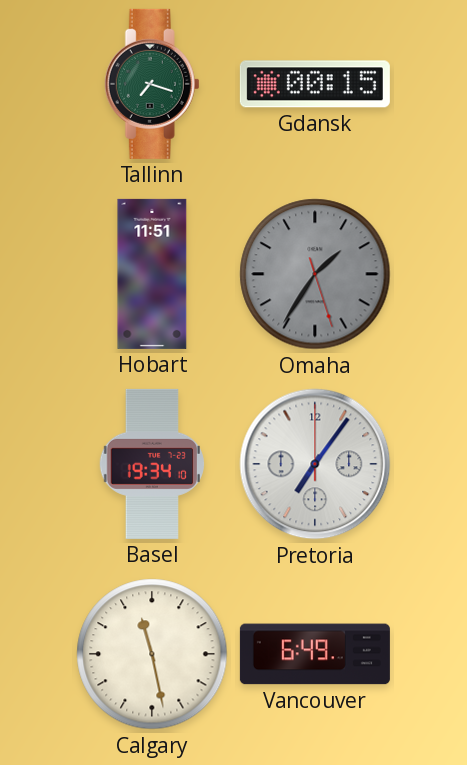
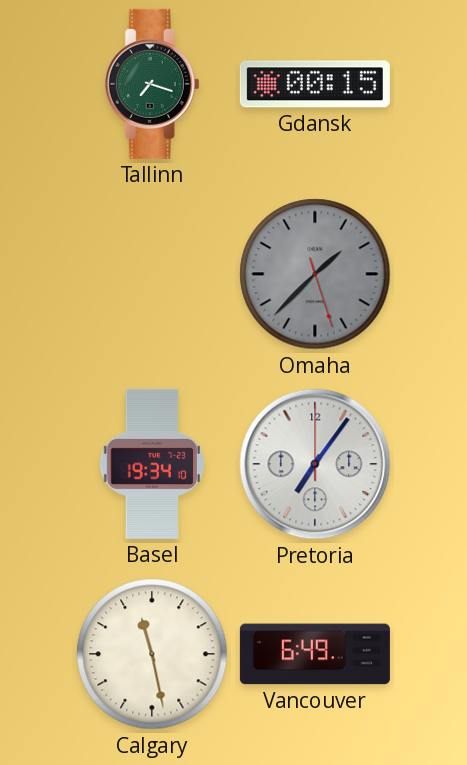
Hobart: 11:51 -> none
Omaha: 1:35 -> 1:37
